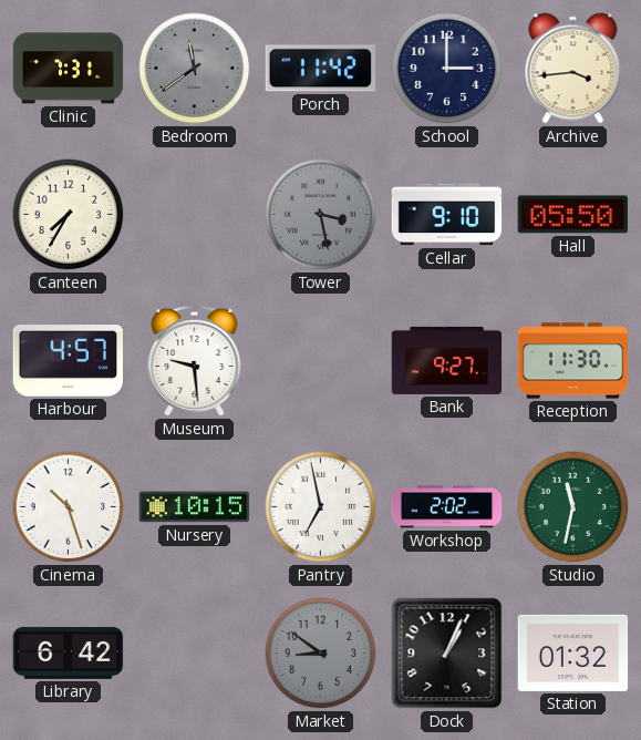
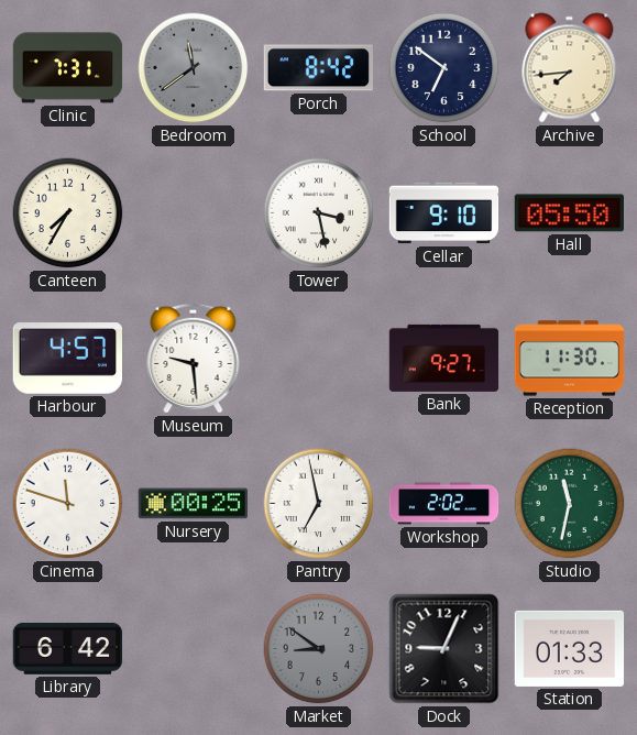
Porch: 11:42 -> 8:42
School: 3:00 -> 6:51
Archive: 3:44 -> 7:44
Tower dial: grey -> white
Cinema: 10:27 -> 11:48
Nursery: 10:15 -> 00:25
Dock: 1:04 -> 9:04
Station: 01:32 -> 01:33
